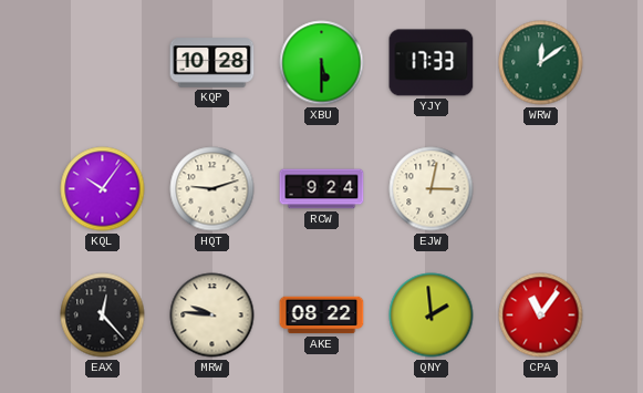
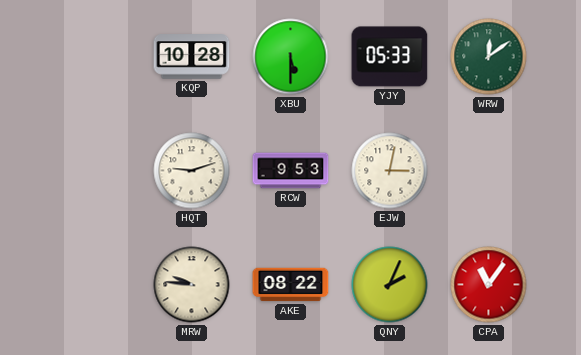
YJY: 17:33 -> 05:33
KQL: 10:06 -> none
RCW: 9:24 -> 9:53
EAX: 12:23 -> none
QNY: 1:59 -> 2:04
